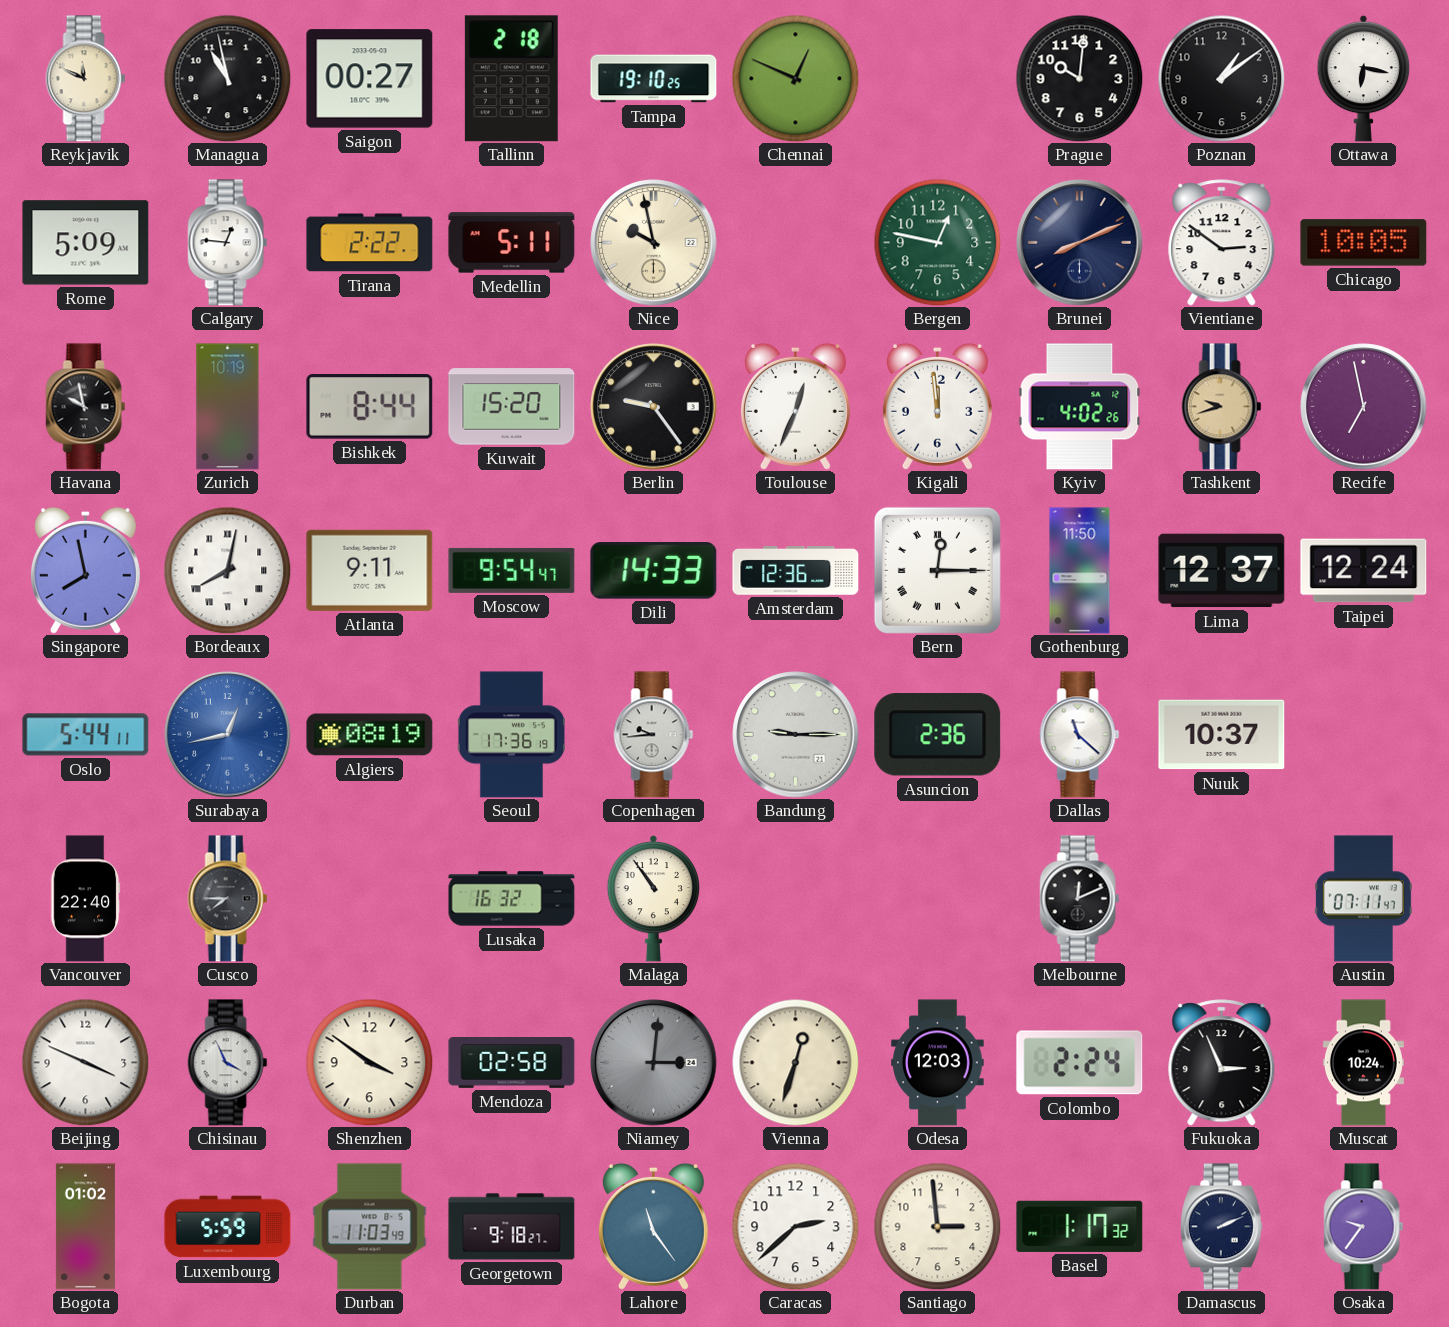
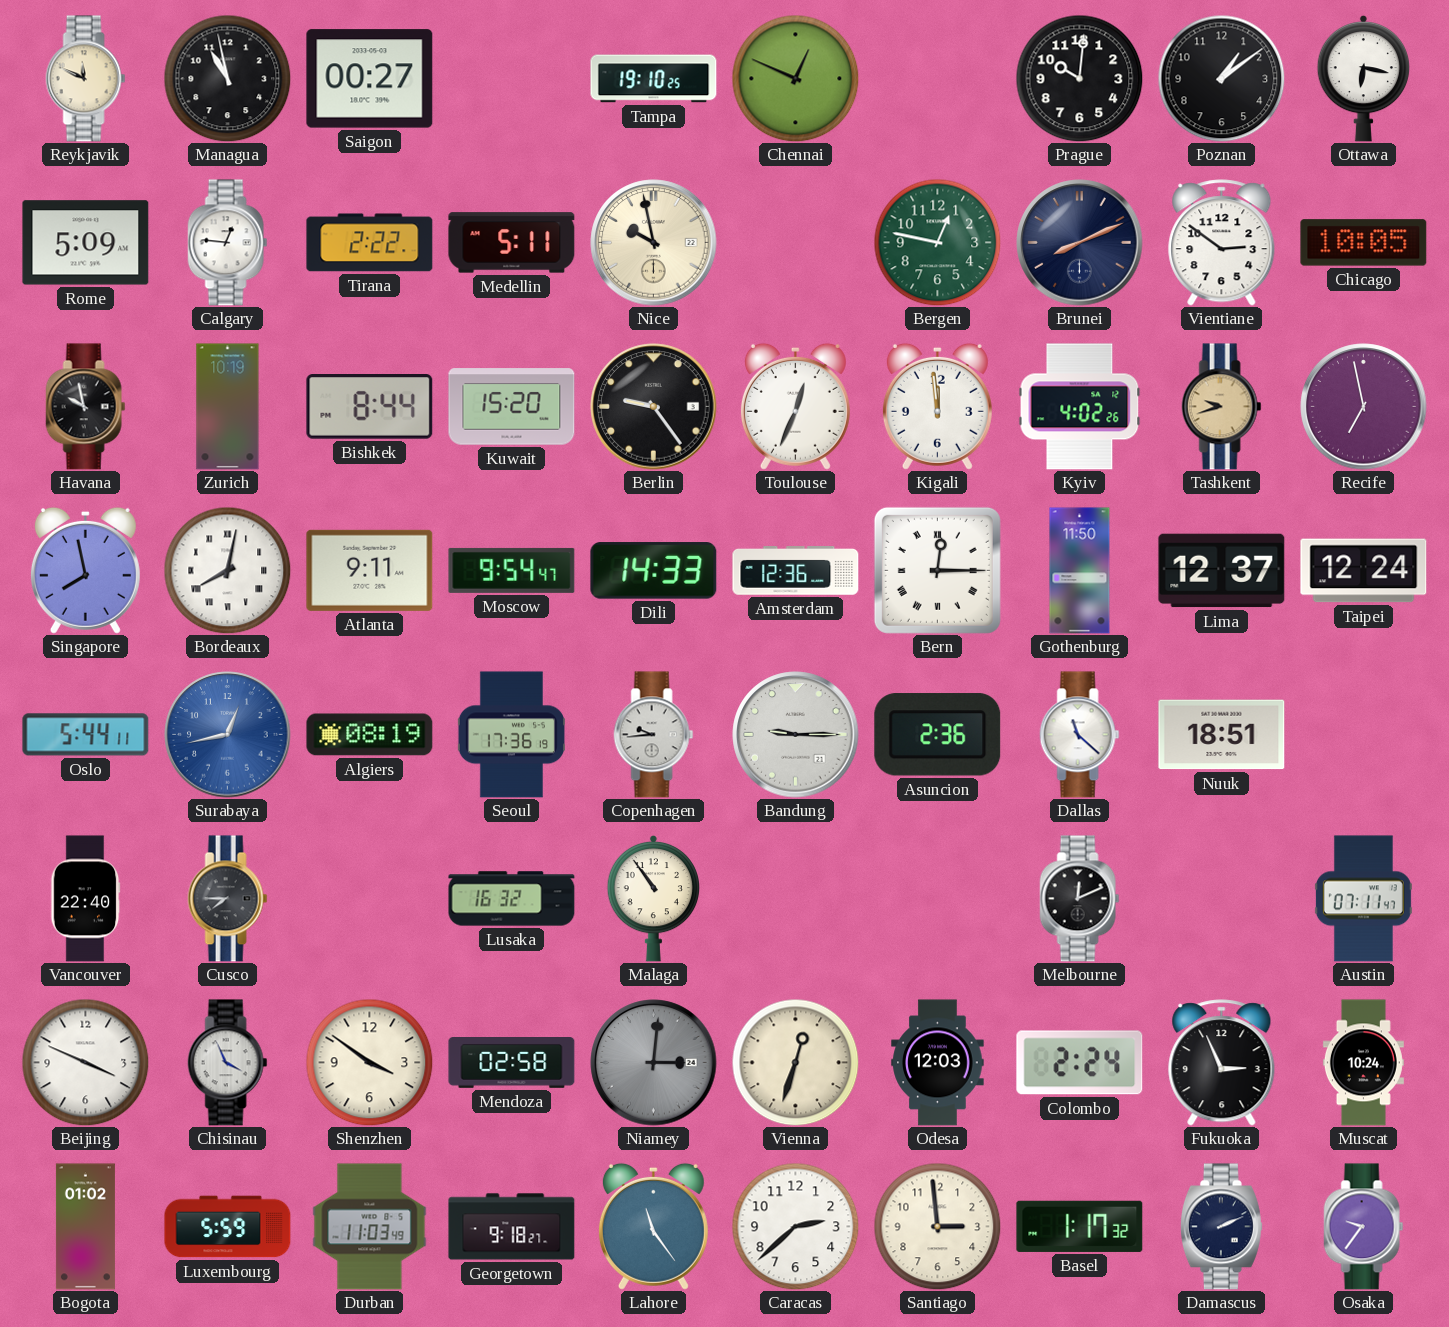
Tallinn: 2:18 -> none
Nuuk: 10:37 -> 18:51
